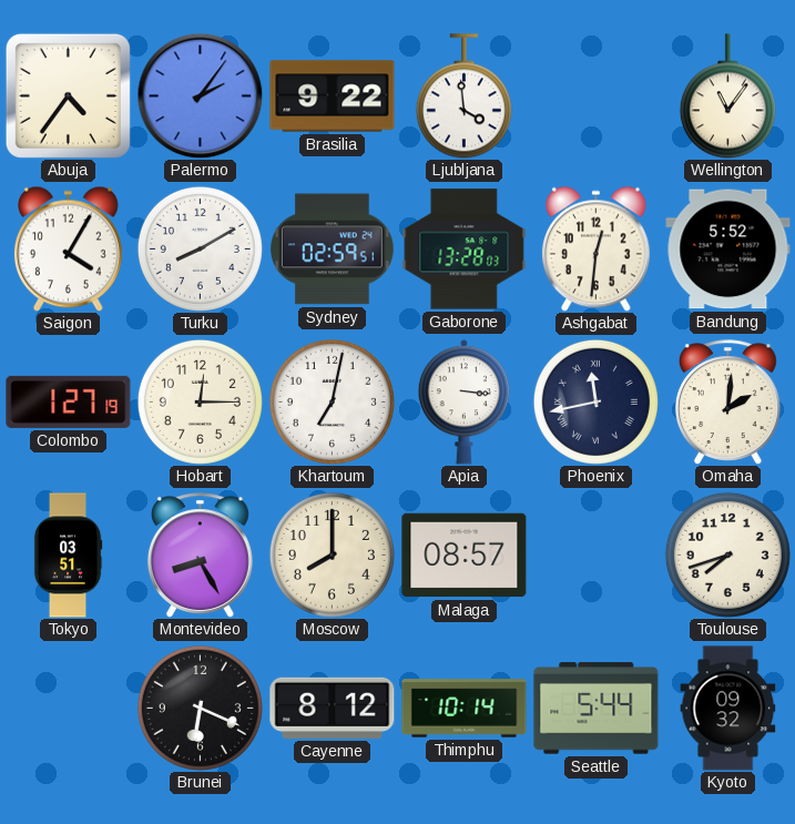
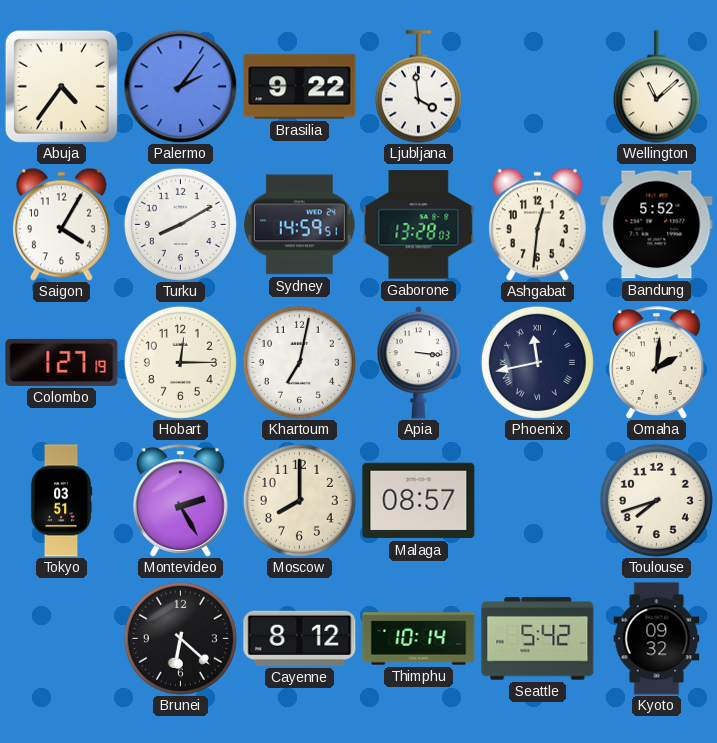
Wellington: 11:06 -> 11:08
Sydney: 02:59 -> 14:59
Montevideo: 8:25 -> 2:25
Brunei: 6:19 -> 6:22
Seattle: 5:44 -> 5:42
